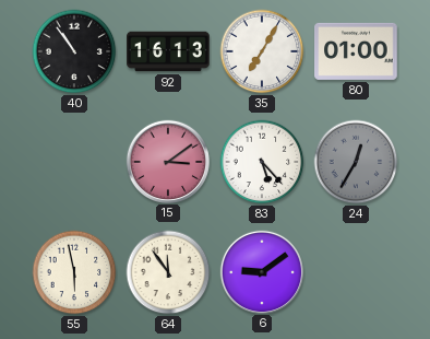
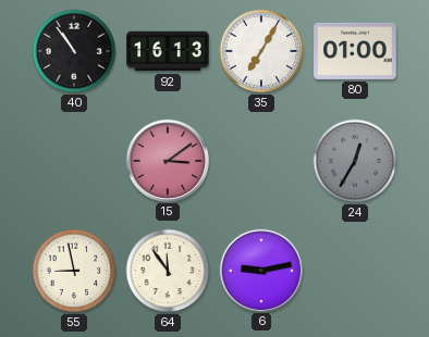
83: 5:23 -> none
55: 5:58 -> 8:58
6: 9:09 -> 9:13
